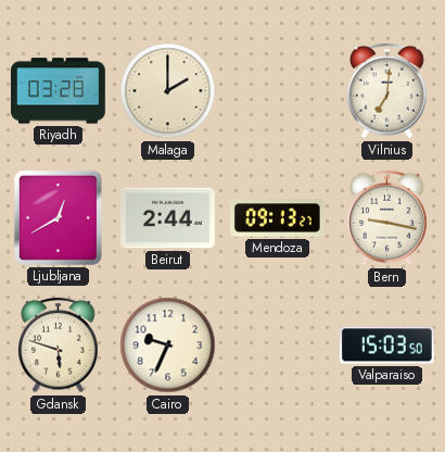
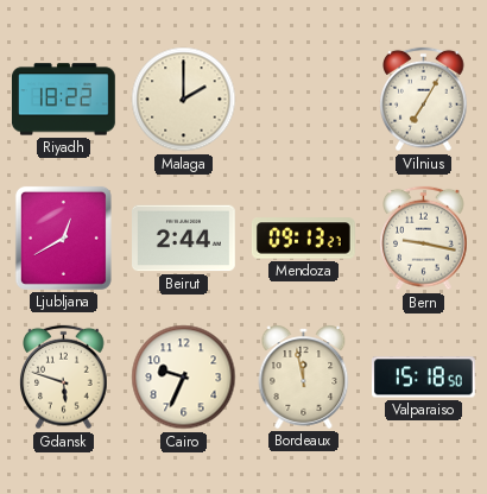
Riyadh: 03:28 -> 18:22
Vilnius: 7:01 -> 7:05
Bordeaux: none -> 11:58
Valparaiso: 15:03 -> 15:18
